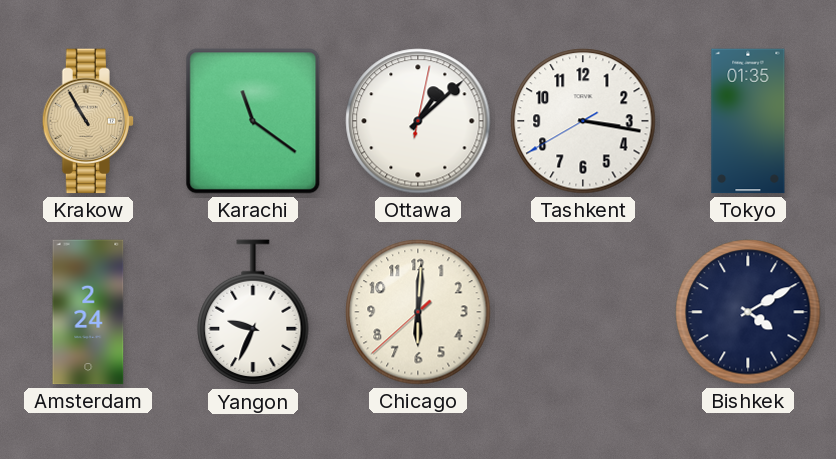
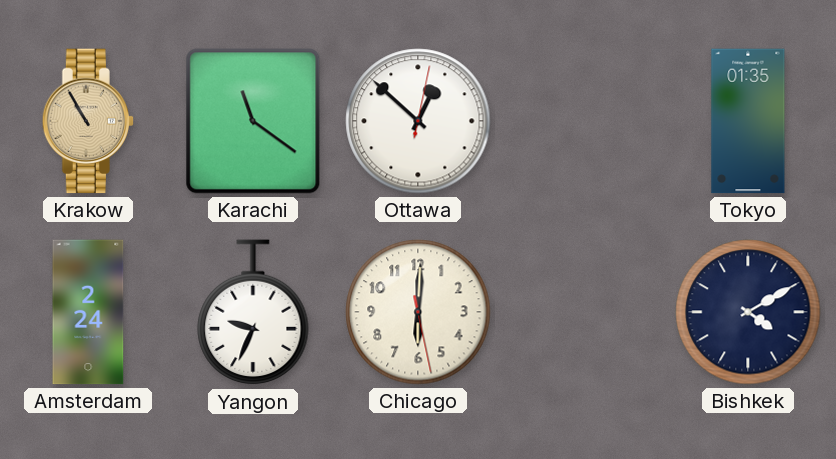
Ottawa: 1:08 -> 12:52
Tashkent: 3:16 -> none
Chicago: 6:00:38 -> 6:00:28
